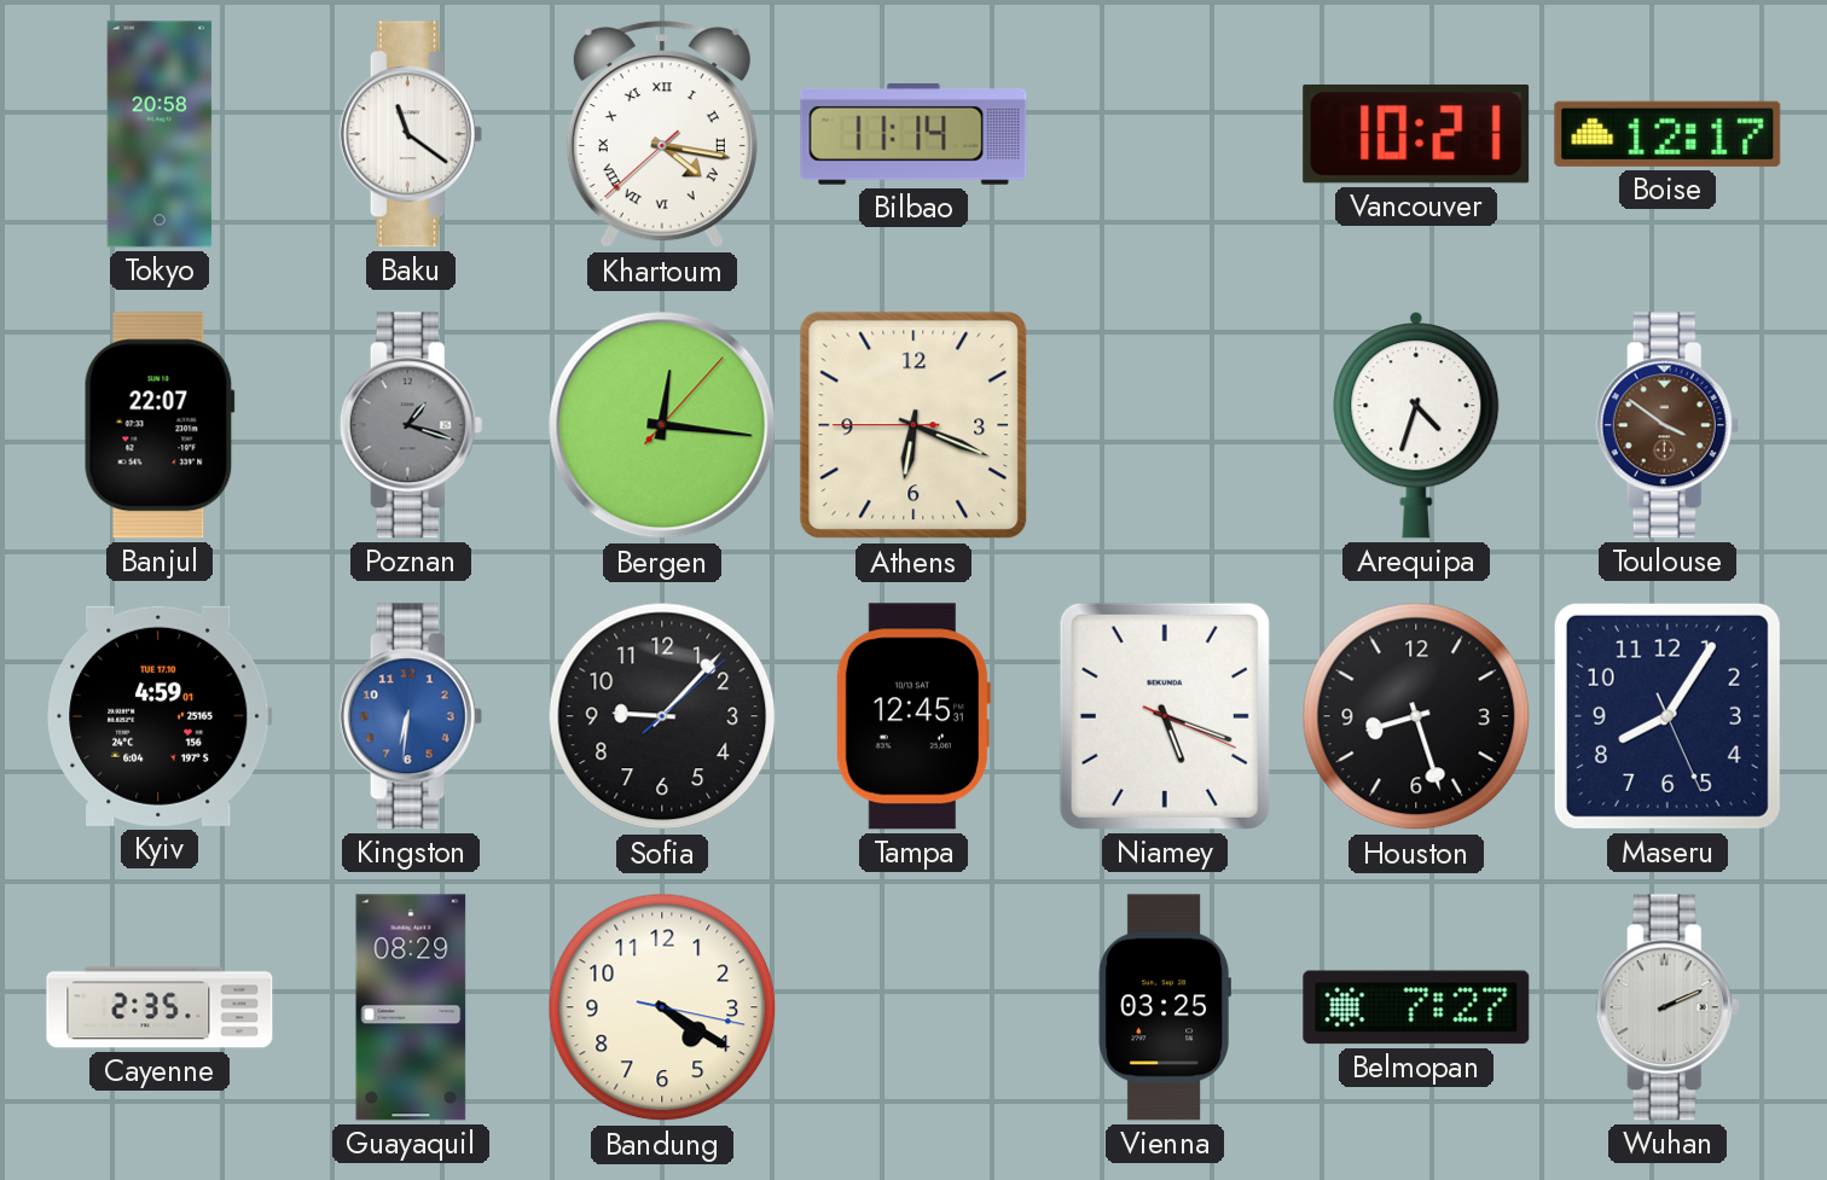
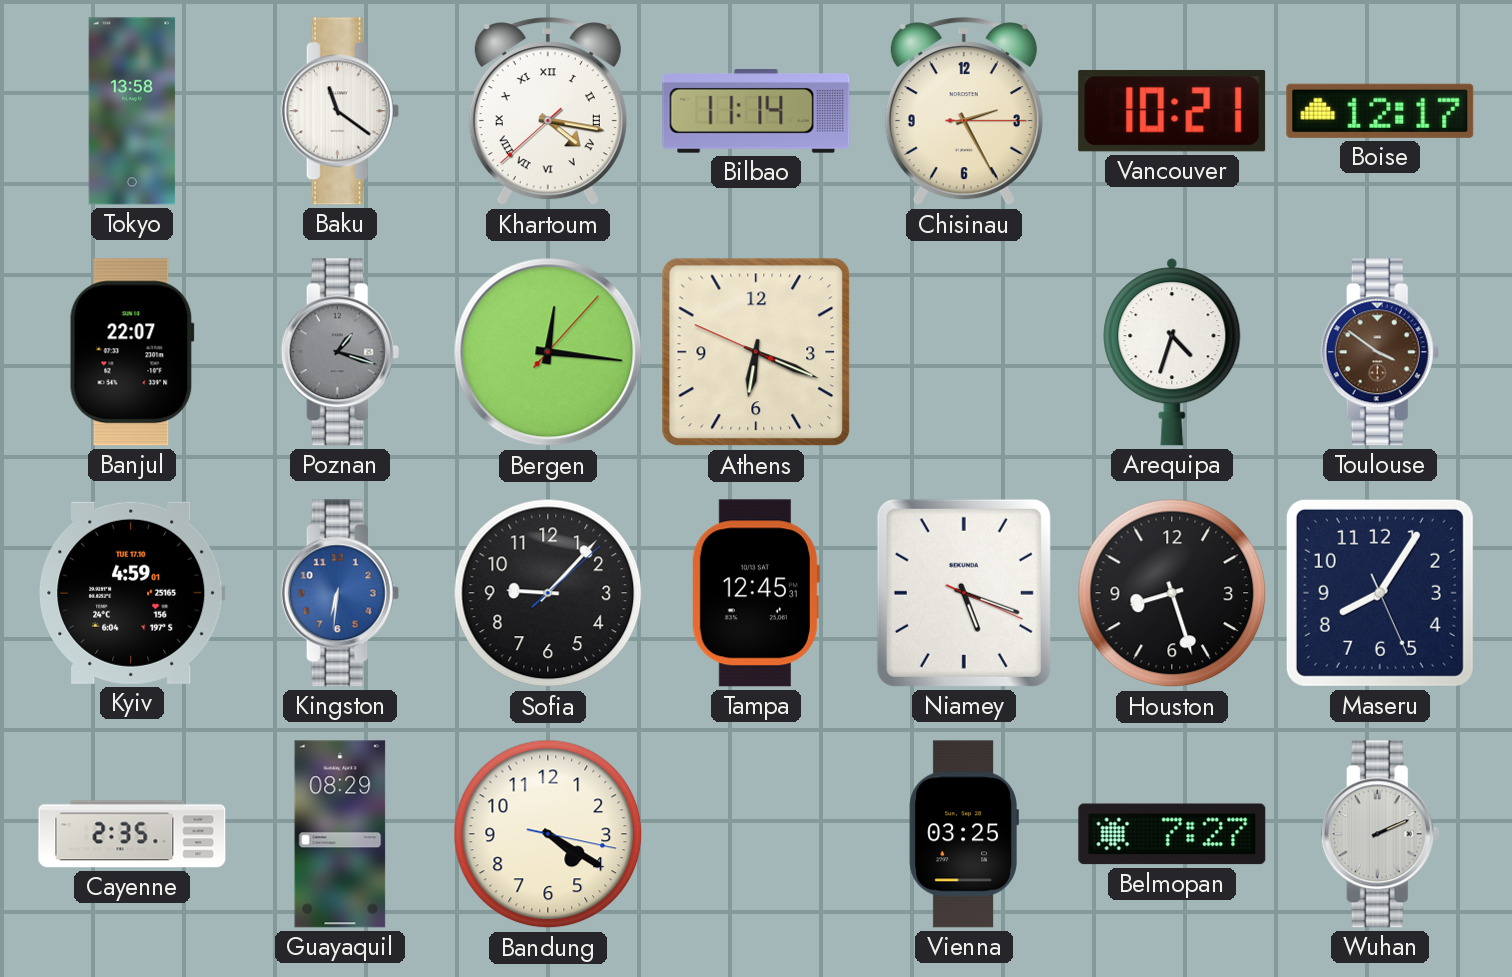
Tokyo: 20:58 -> 13:58
Chisinau: none -> 2:25
Athens: 6:18:45 -> 6:18:49
